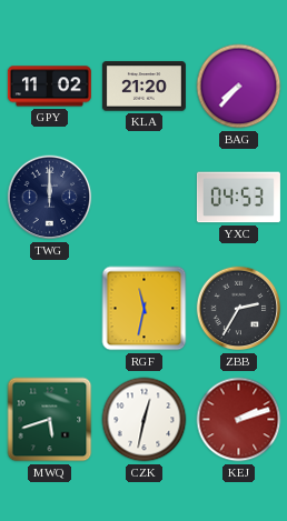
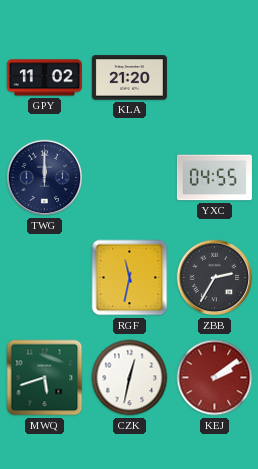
BAG: 7:37 -> none
YXC: 04:53 -> 04:55
KEJ: 2:12 -> 2:09
